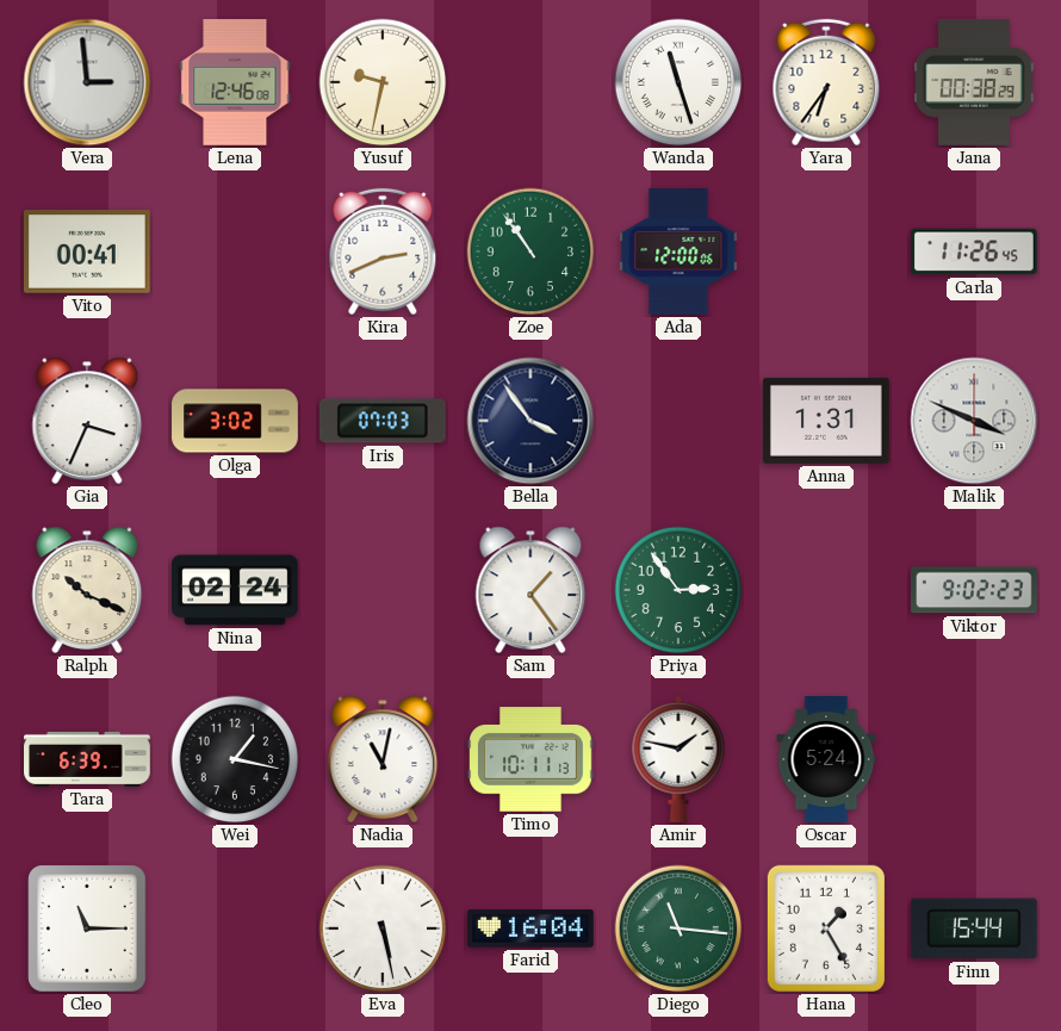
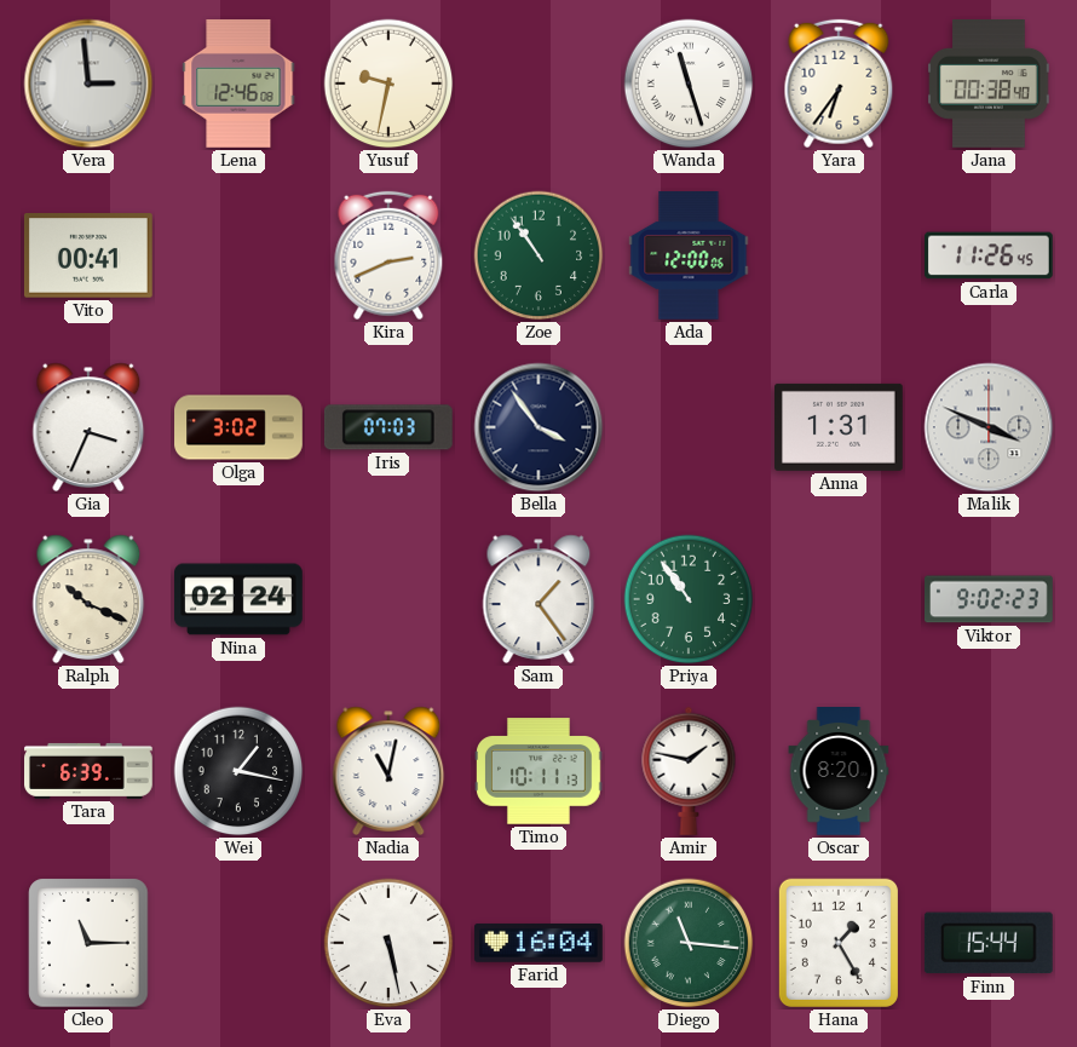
Jana: 00:38:29 -> 00:38:40
Priya: 2:54 -> 10:54
Oscar: 5:24 -> 8:20
